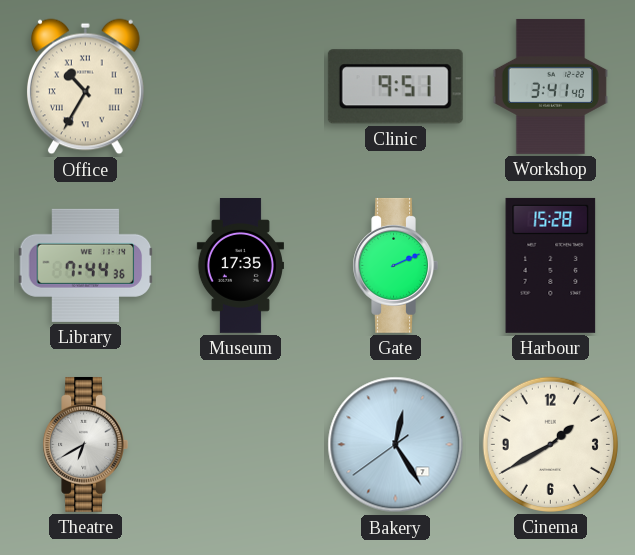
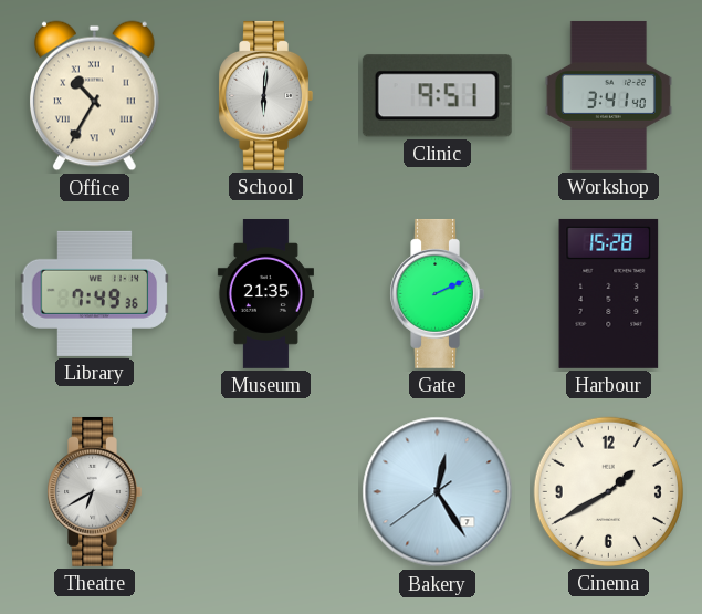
School: none -> 6:01
Library: 7:44 -> 7:49
Museum: 17:35 -> 21:35
